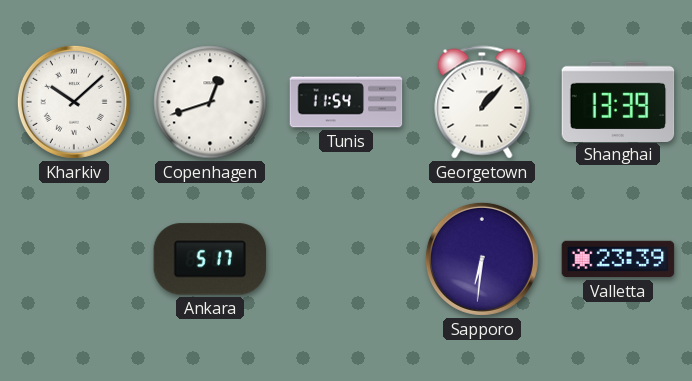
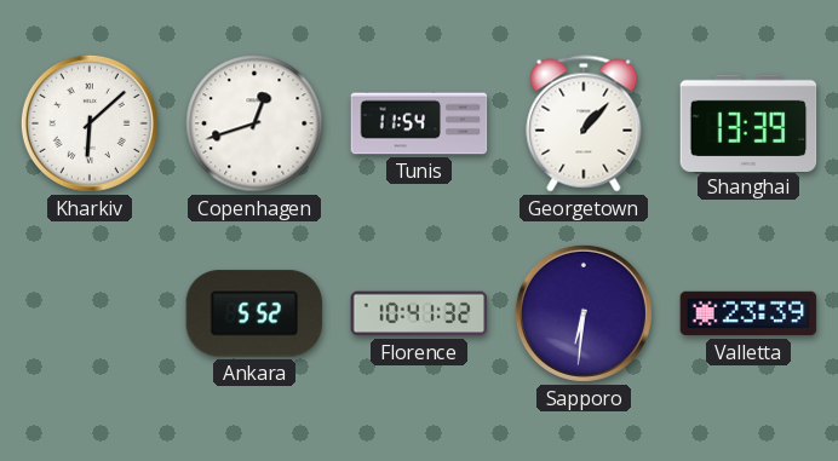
Kharkiv: 10:08 -> 6:08
Ankara: 5:17 -> 5:52
Florence: none -> 10:41
